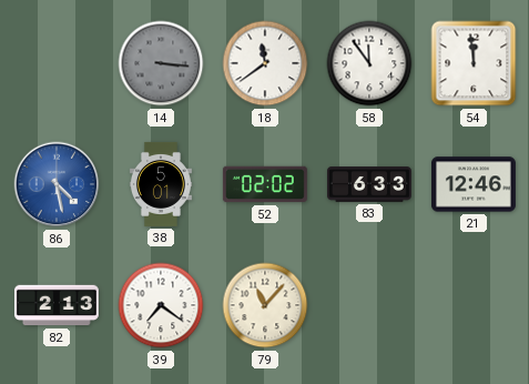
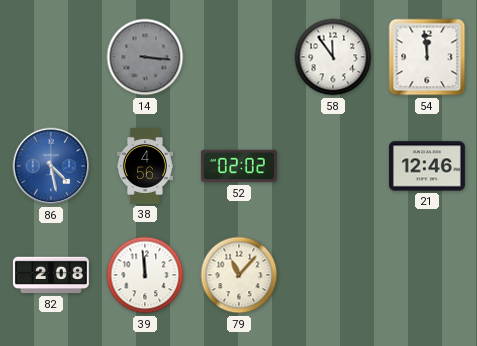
18: 11:39 -> none
38: 5:01 -> 4:56
83: 6:33 -> none
82: 2:13 -> 2:08
39: 7:21 -> 11:59
